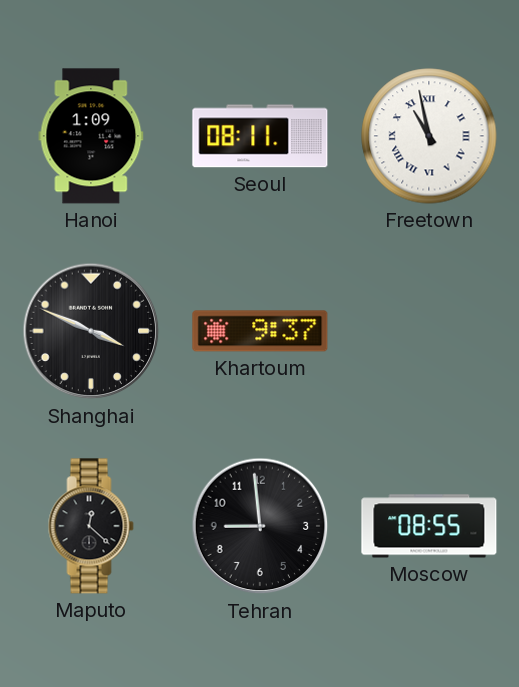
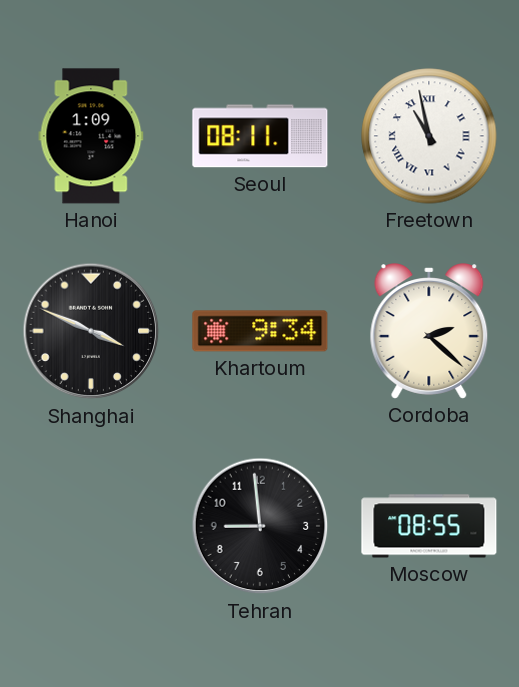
Khartoum: 9:37 -> 9:34
Cordoba: none -> 2:22
Maputo: 12:22 -> none
